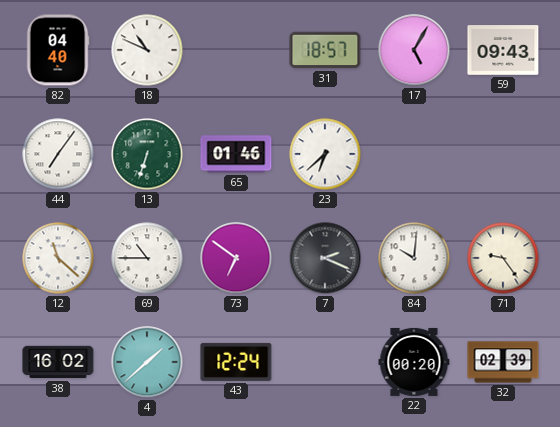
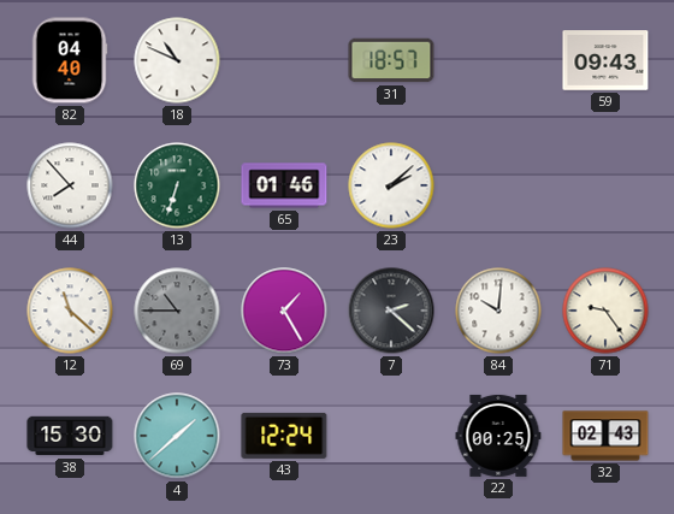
17: 5:05 -> none
44: 7:06 -> 7:53
23: 6:38 -> 2:08
69 dial: white -> grey
73: 6:51 -> 1:25
7: 2:19 -> 2:22
38: 16:02 -> 15:30
22: 00:20 -> 00:25
32: 02:39 -> 02:43
